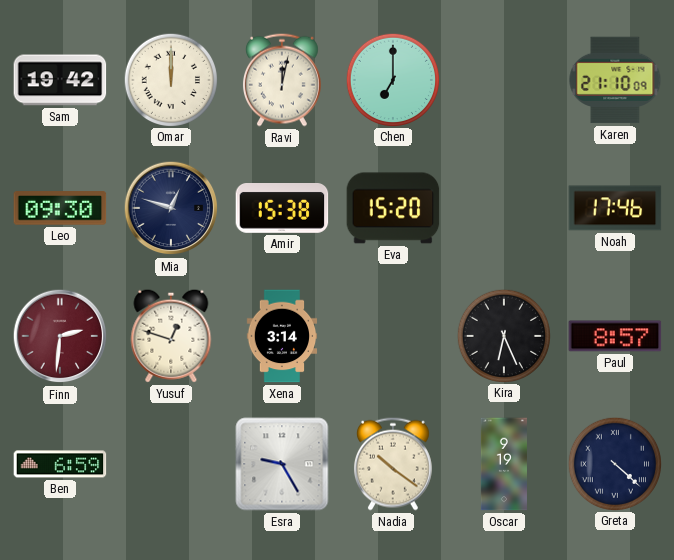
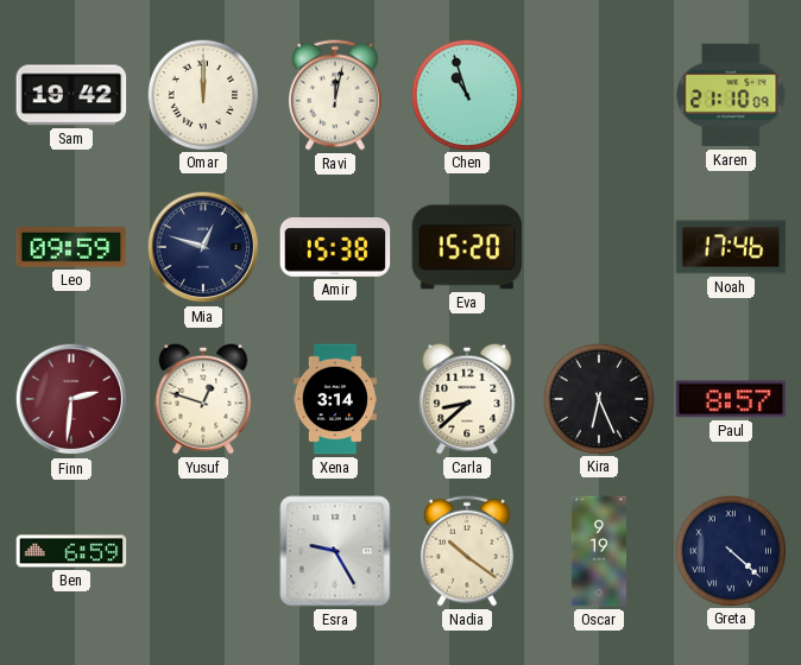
Chen: 7:00 -> 10:57
Leo: 09:30 -> 09:59
Carla: none -> 8:38
